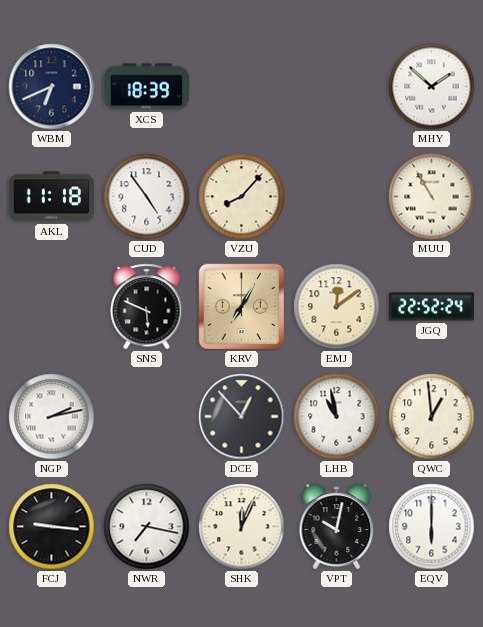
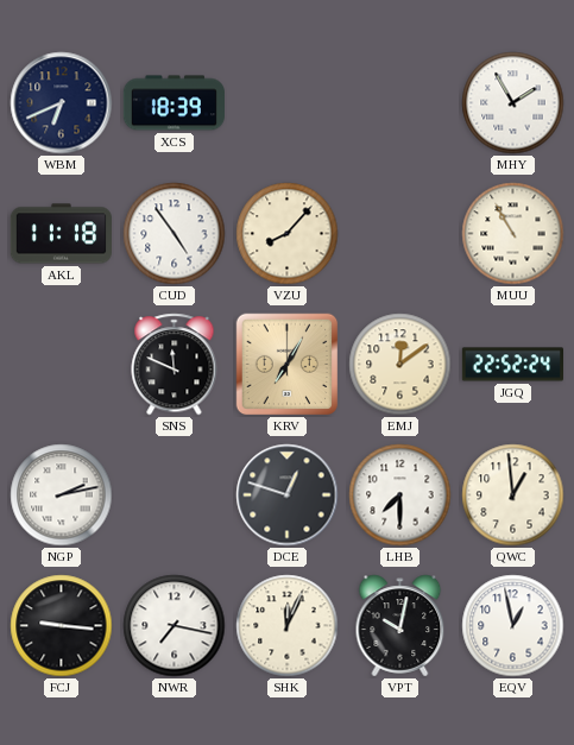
MHY: 1:52 -> 1:55
SNS: 5:49 -> 11:49
DCE: 12:53 -> 12:48
LHB: 10:58 -> 7:30
EQV: 6:00 -> 12:58
